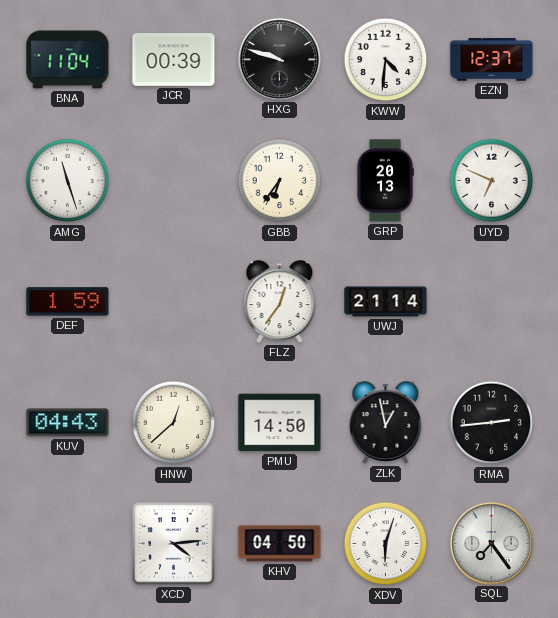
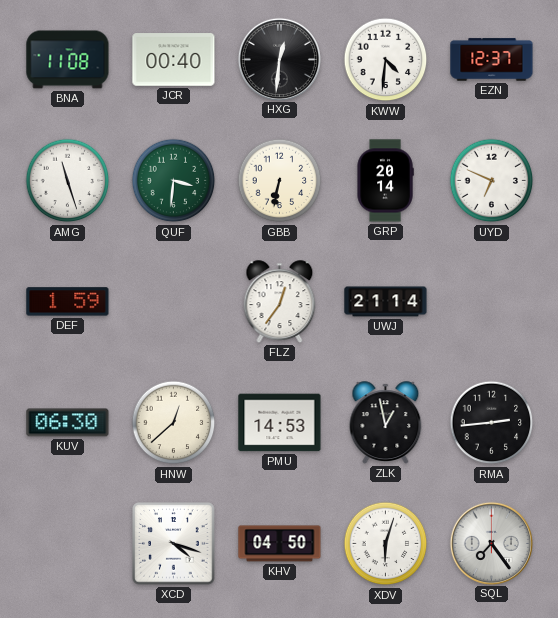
BNA: 11:04 -> 11:08
JCR: 00:39 -> 00:40
HXG: 9:48 -> 12:31
QUF: none -> 3:31
GBB: 6:36 -> 6:32
GRP: 20:13 -> 20:14
KUV: 04:43 -> 06:30
PMU: 14:50 -> 14:53
XCD: 4:14 -> 4:18
